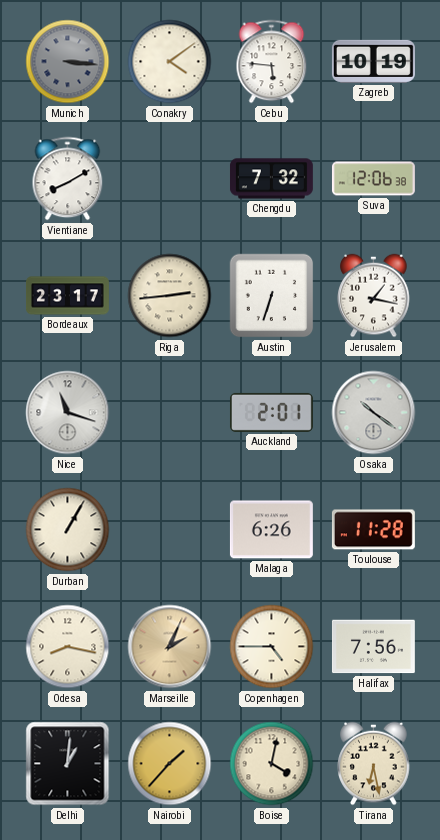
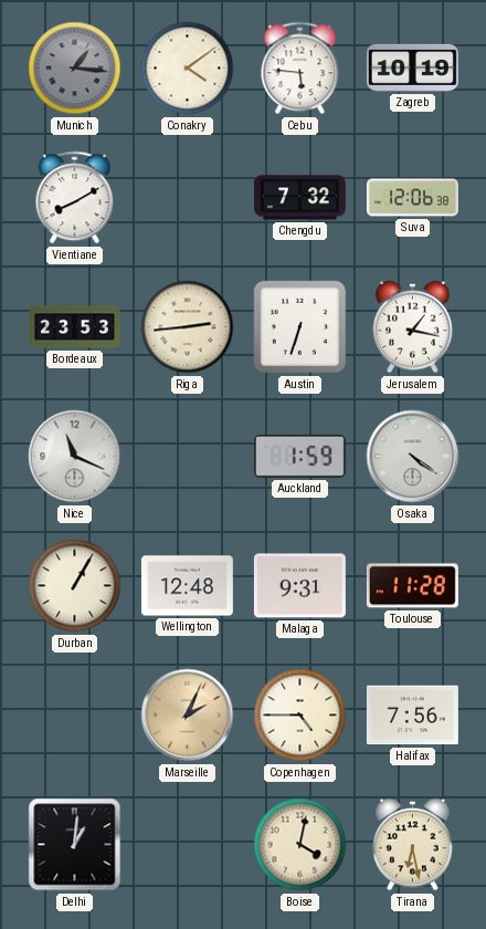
Munich: 3:16 -> 1:16
Bordeaux: 23:17 -> 23:53
Nice: 11:18 -> 11:19
Auckland: 2:01 -> 1:59
Osaka: 10:21 -> 4:21
Wellington: none -> 12:48
Malaga: 6:26 -> 9:31
Odesa: 8:17 -> none
Nairobi: 1:37 -> none
